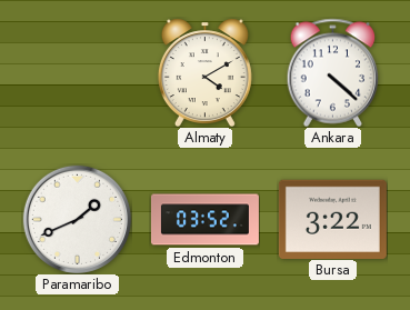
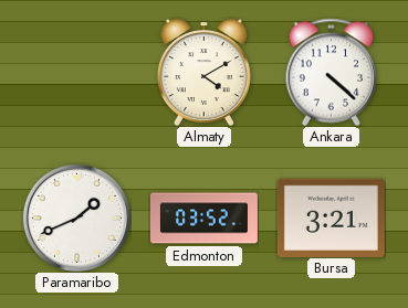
Bursa: 3:22 -> 3:21
